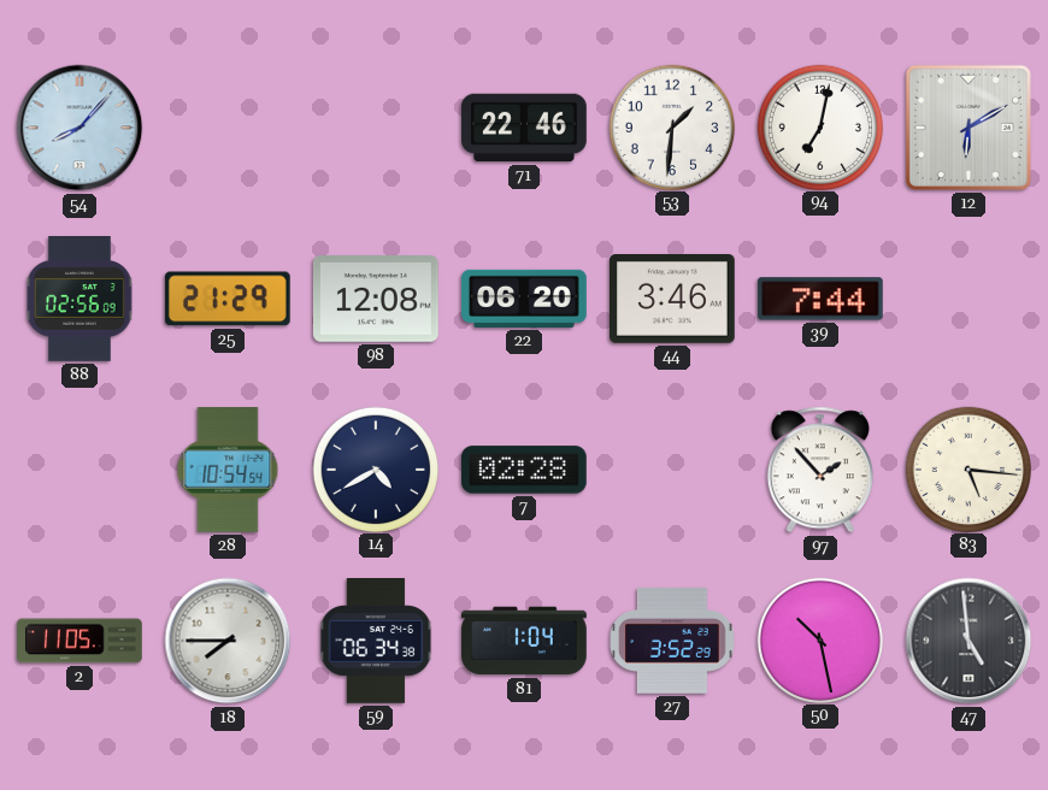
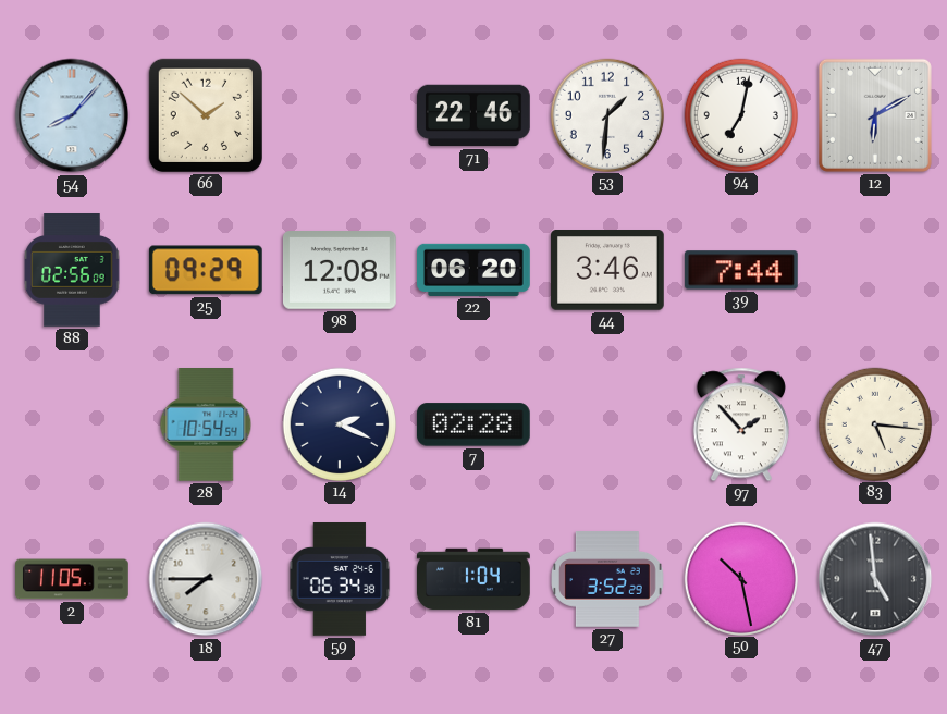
66: none -> 1:52
25: 21:29 -> 09:29
14: 4:40 -> 2:19
